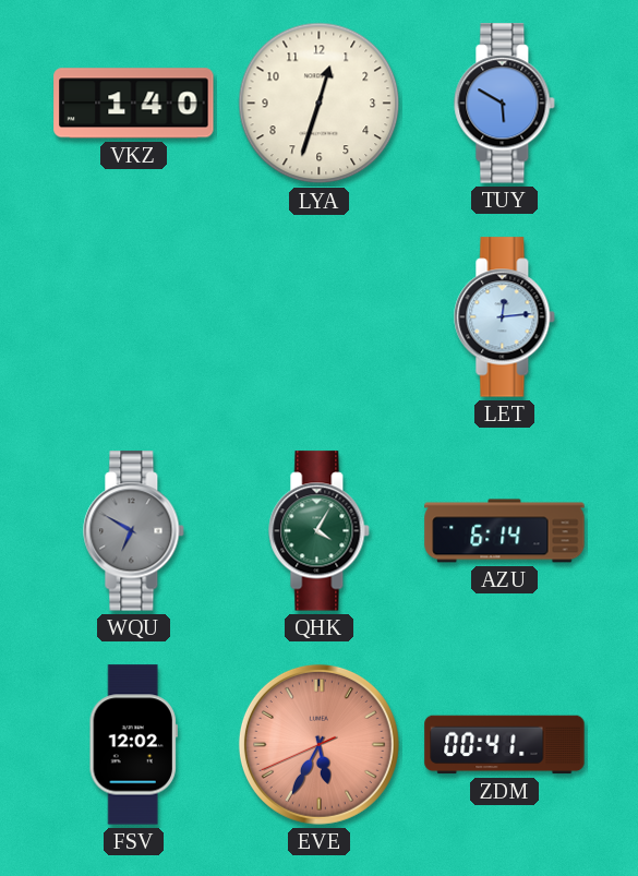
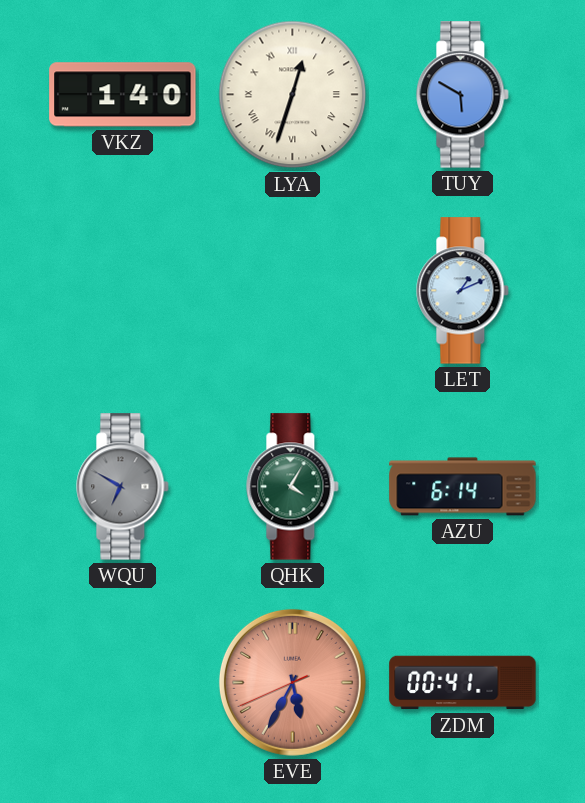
LYA numerals: Arabic -> Roman
LET: 12:14 -> 1:11
FSV: 12:02 -> none
